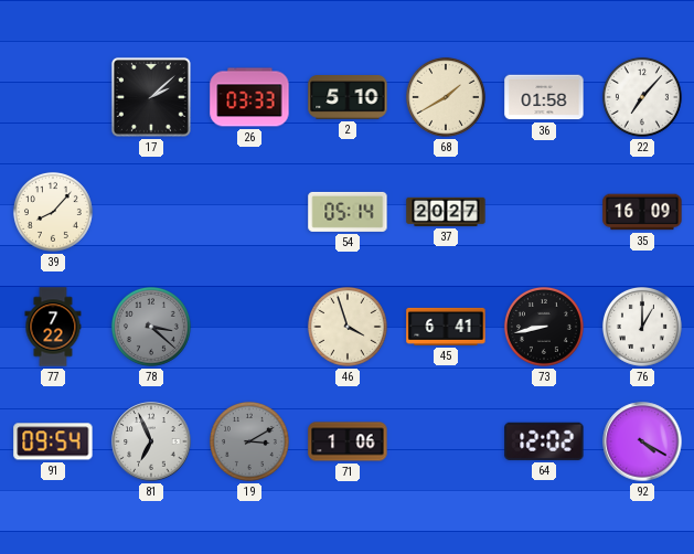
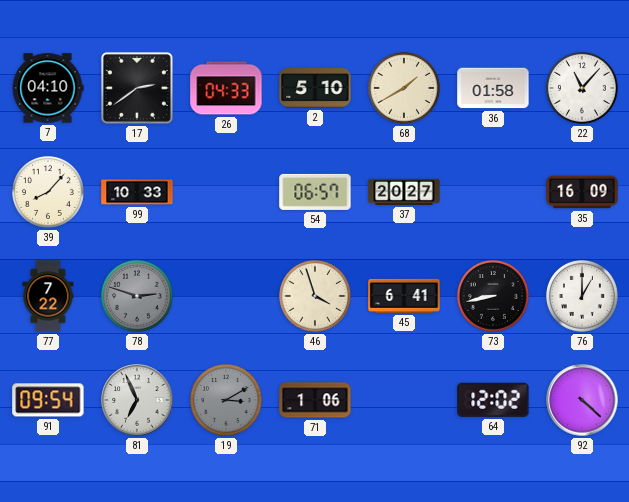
7: none -> 04:10
17: 2:08 -> 2:39
26: 03:33 -> 04:33
22: 7:07 -> 11:07
99: none -> 10:33
54: 05:14 -> 06:57
78: 3:22 -> 2:48
92: 4:20 -> 4:22
